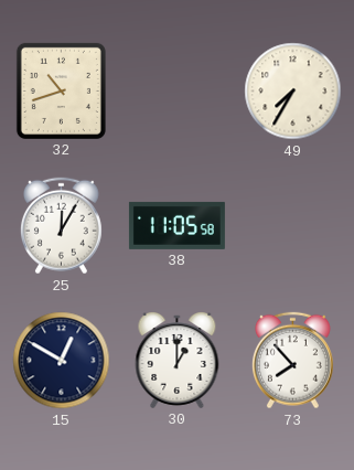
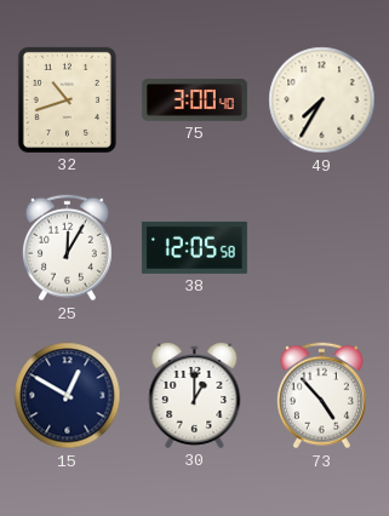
75: none -> 3:00
38: 11:05 -> 12:05
73: 7:53 -> 4:53
